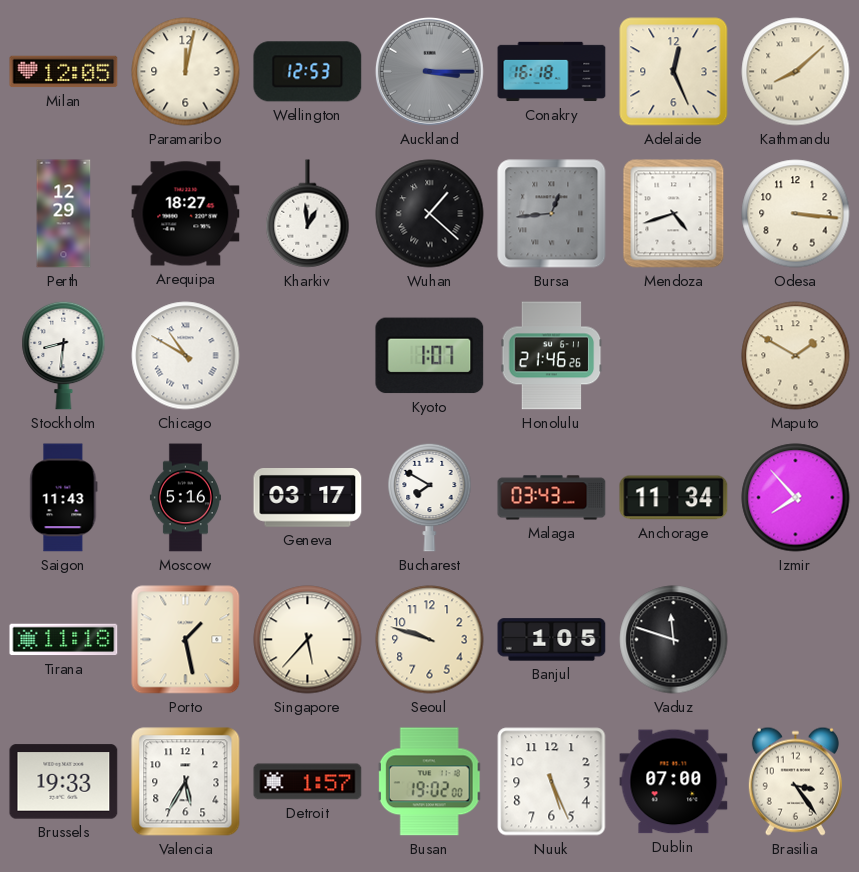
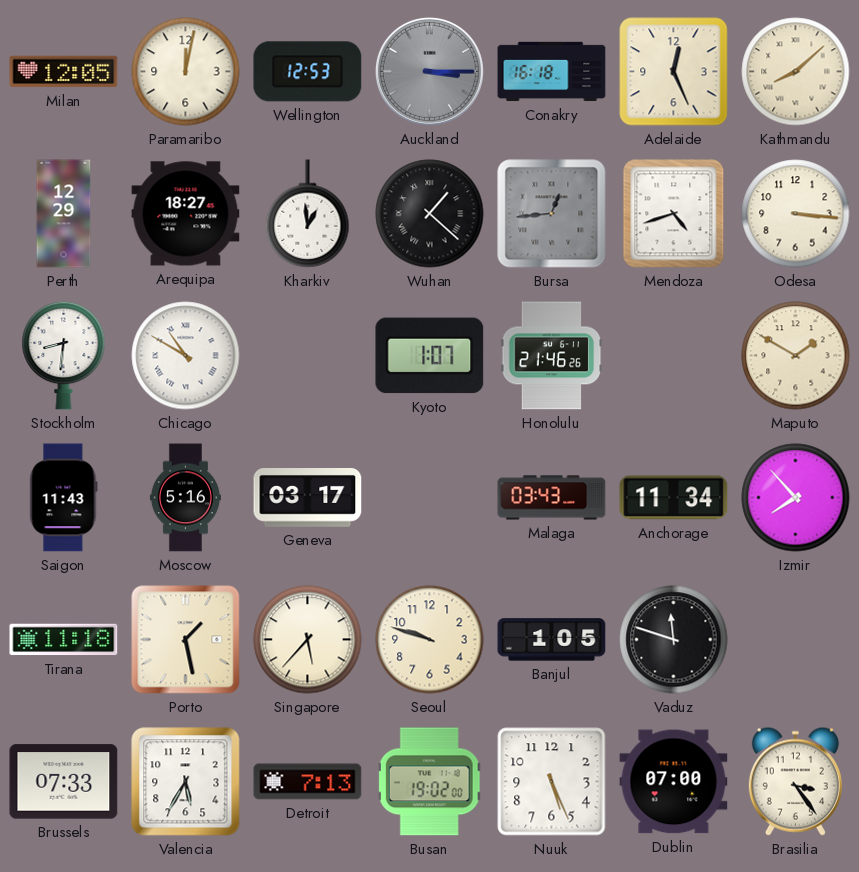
Bucharest: 7:50 -> none
Brussels: 19:33 -> 07:33
Detroit: 1:57 -> 7:13
